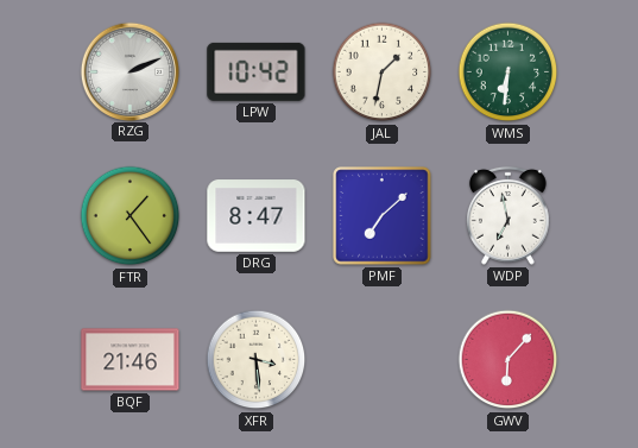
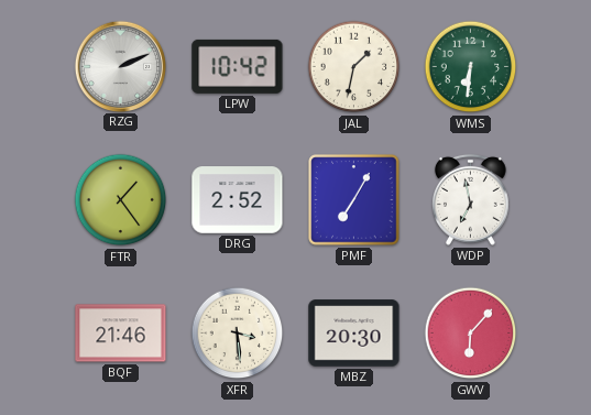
DRG: 8:47 -> 2:52
PMF: 7:08 -> 7:05
MBZ: none -> 20:30
